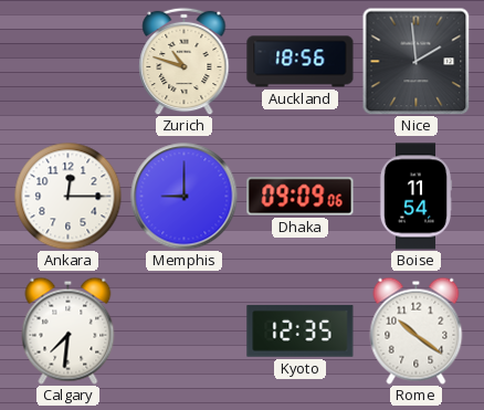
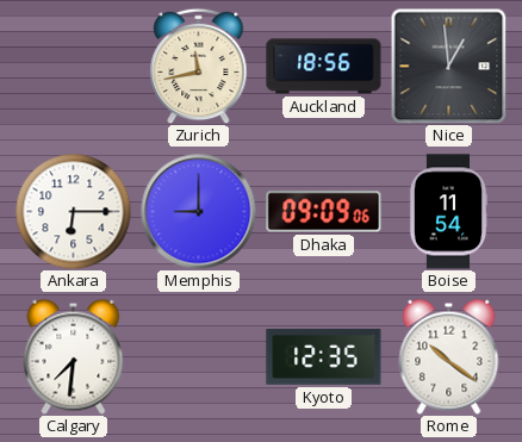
Zurich: 10:48 -> 11:43
Nice: 1:59 -> 12:59
Ankara: 12:15 -> 6:15
